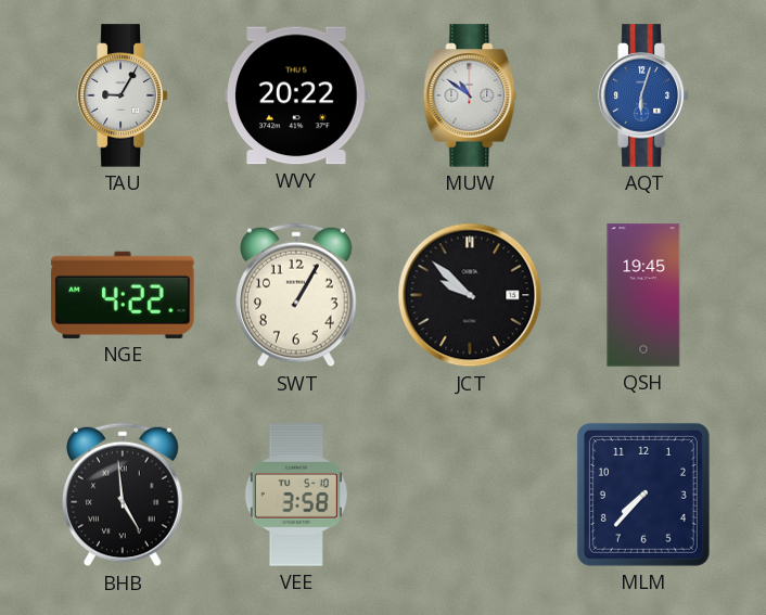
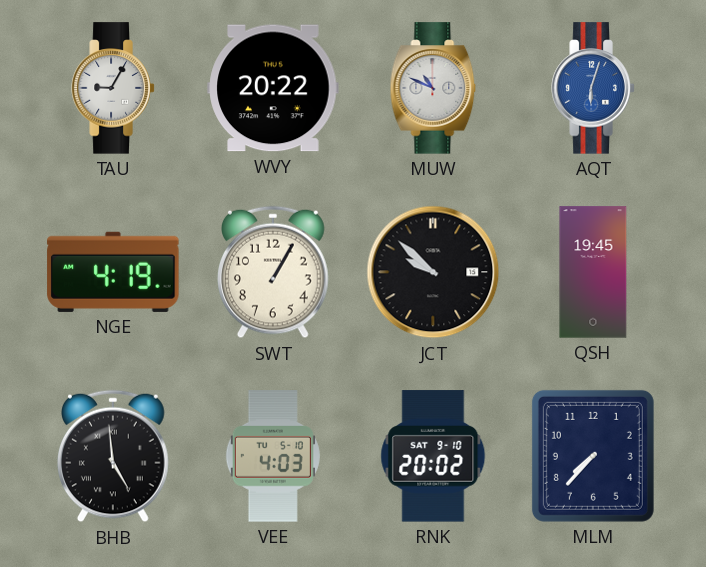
MUW: 10:51 -> 10:49
NGE: 4:22 -> 4:19
VEE: 3:58 -> 4:03
RNK: none -> 20:02
